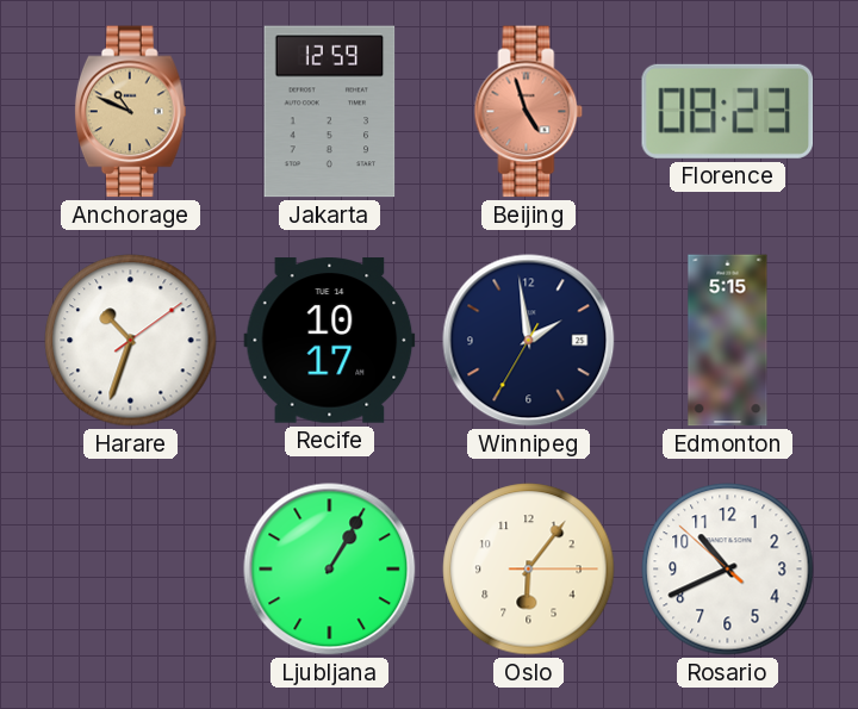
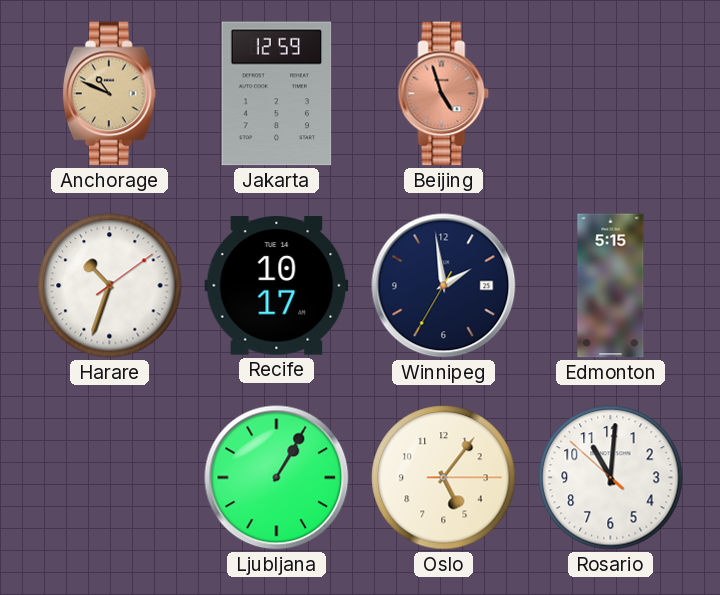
Florence: 08:23 -> none
Oslo: 6:06 -> 5:06
Rosario: 10:40 -> 11:00
